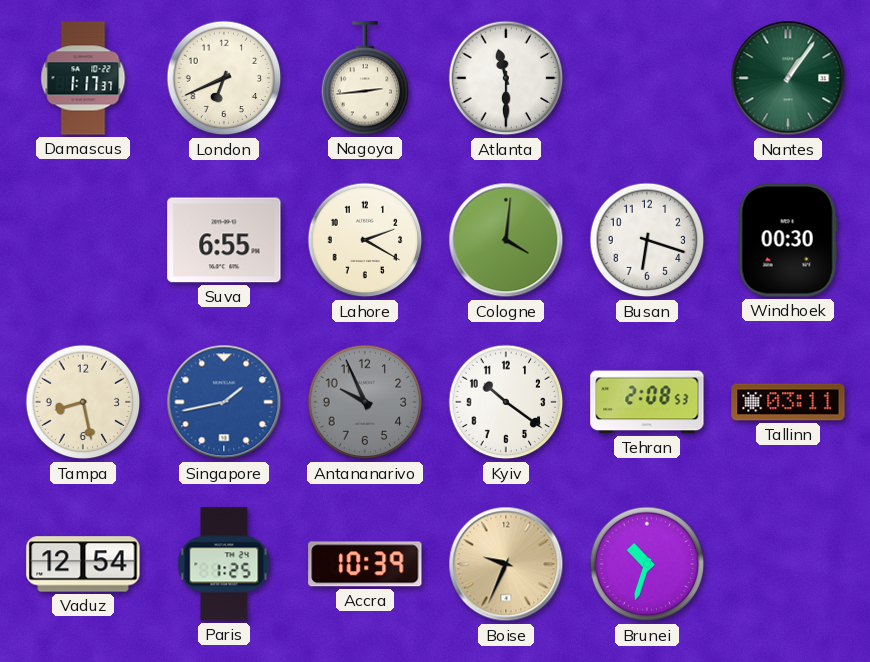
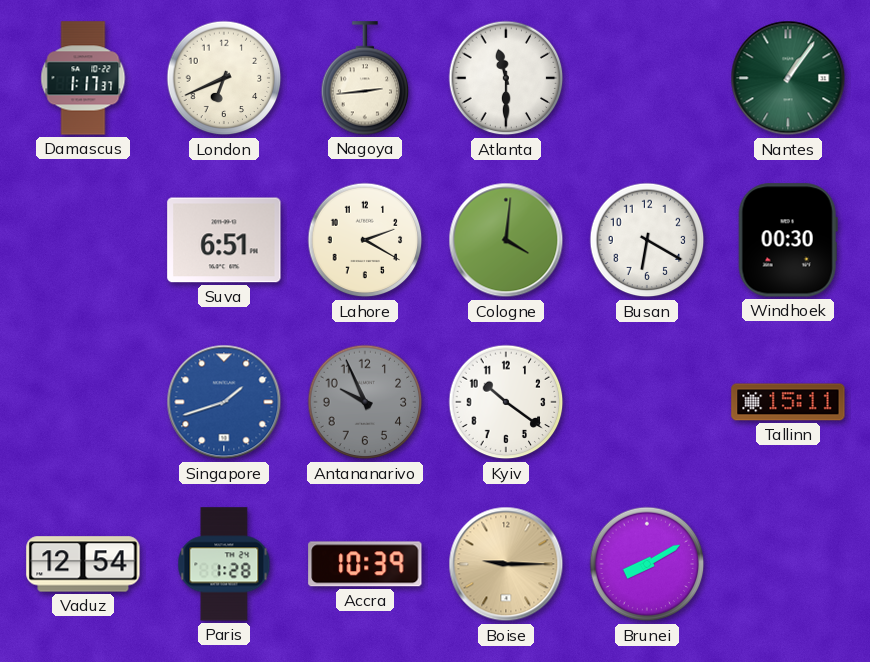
Suva: 6:55 -> 6:51
Busan: 6:18 -> 6:20
Tampa: 8:28 -> none
Singapore: 1:43 -> 1:42
Tehran: 2:08 -> none
Tallinn: 03:11 -> 15:11
Paris: 1:25 -> 1:28
Boise: 9:34 -> 9:15
Brunei: 10:33 -> 8:10
